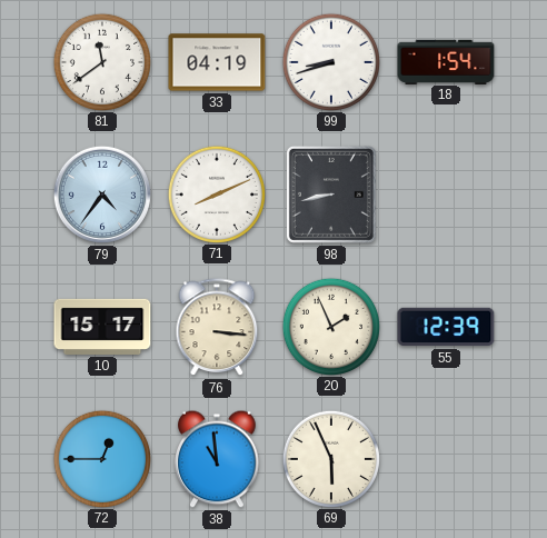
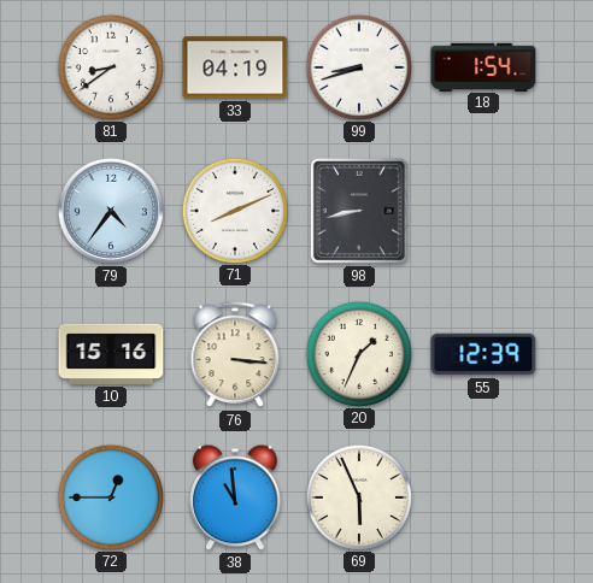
81: 11:39 -> 8:39
10: 15:17 -> 15:16
20: 1:56 -> 1:34
